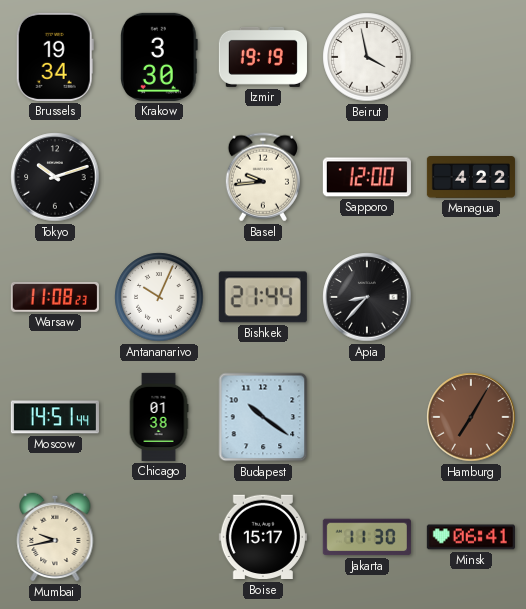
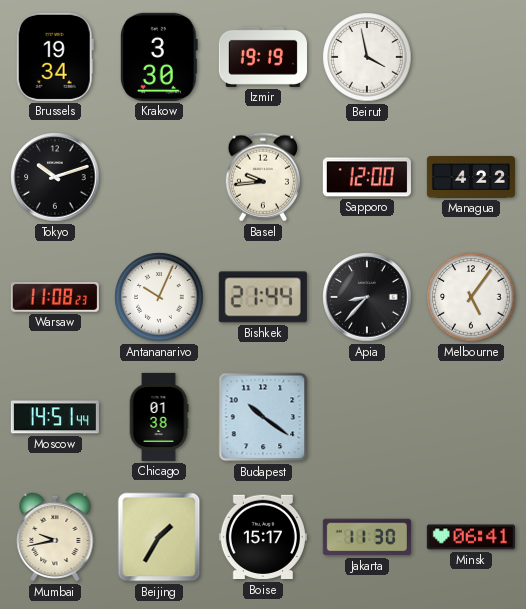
Melbourne: none -> 5:06
Hamburg: 7:05 -> none
Beijing: none -> 1:35
